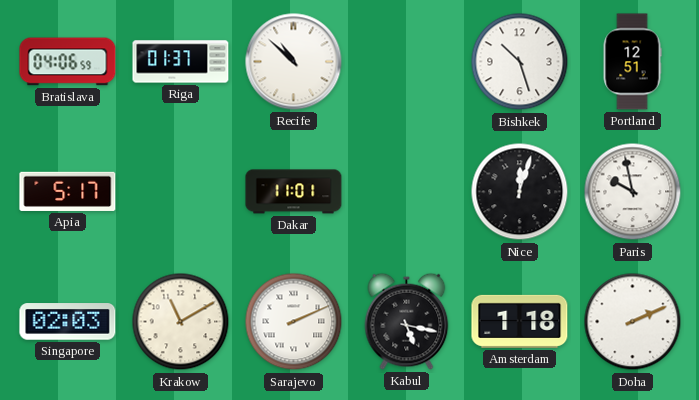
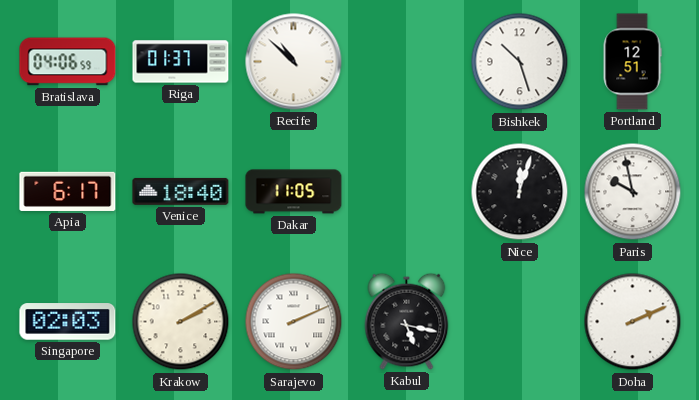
Apia: 5:17 -> 6:17
Venice: none -> 18:40
Dakar: 11:01 -> 11:05
Krakow: 11:10 -> 2:10
Amsterdam: 1:18 -> none
